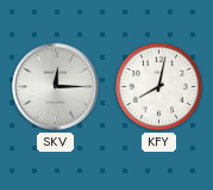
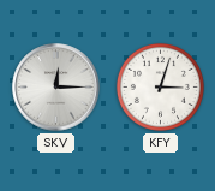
KFY: 8:02 -> 3:03
